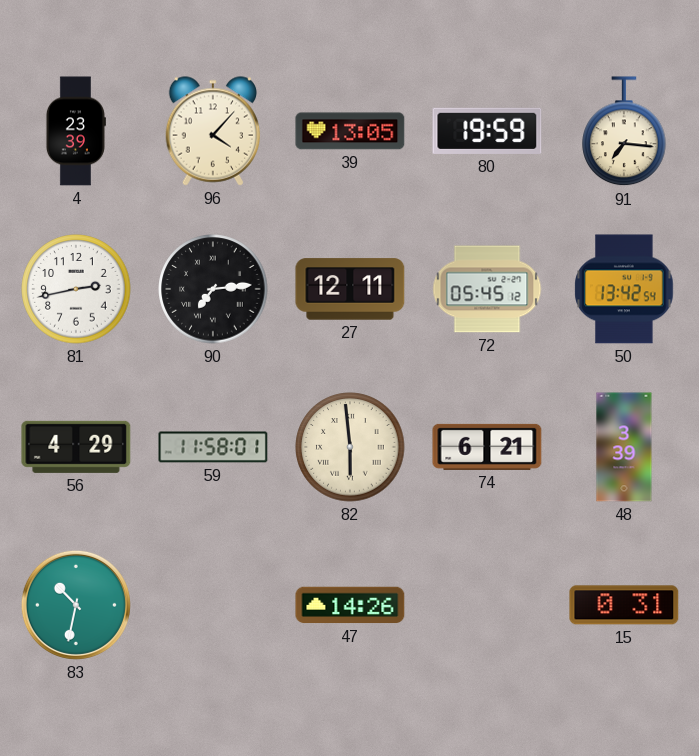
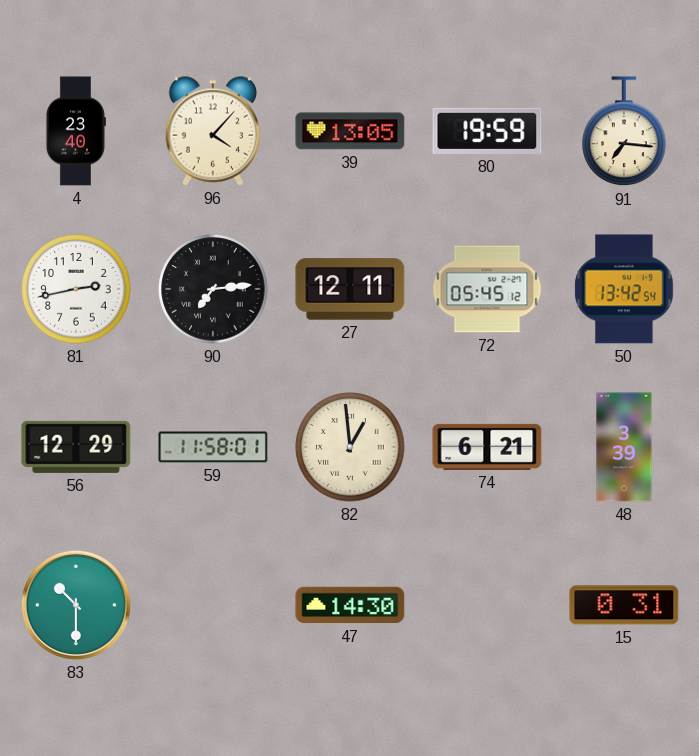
4: 23:39 -> 23:40
56: 4:29 -> 12:29
82: 5:59 -> 12:59
83: 10:32 -> 10:30
47: 14:26 -> 14:30
